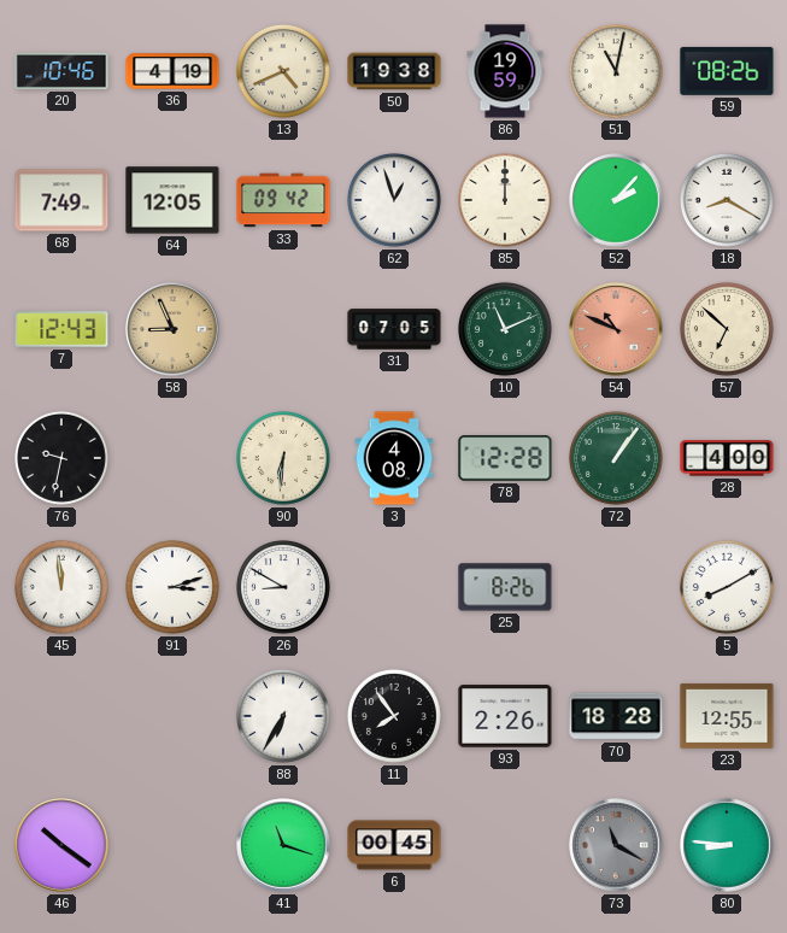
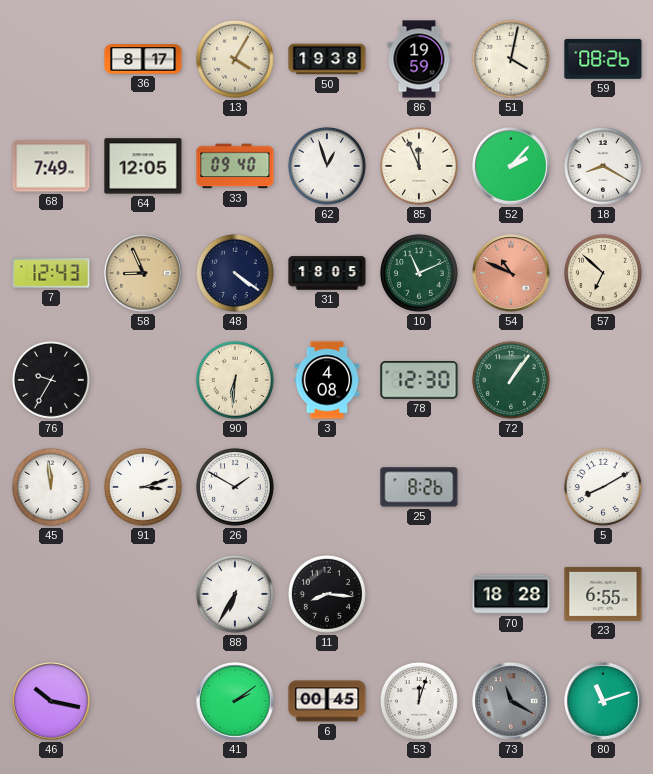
20: 10:46 -> none
36: 4:19 -> 8:17
13: 4:41 -> 4:05
51: 11:02 -> 4:02
33: 09:42 -> 09:40
85: 12:00 -> 11:56
48: none -> 4:21
31: 07:05 -> 18:05
76: 9:32 -> 9:35
78: 12:28 -> 12:30
28: 4:00 -> none
26: 8:50 -> 1:50
11: 7:54 -> 8:16
93: 2:26 -> none
23: 12:55 -> 6:55
46: 10:21 -> 10:17
41: 11:18 -> 2:09
53: none -> 12:03
80: 8:46 -> 11:12
